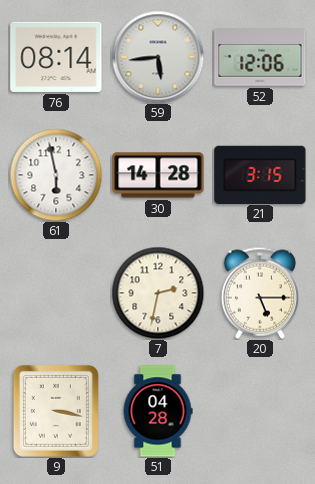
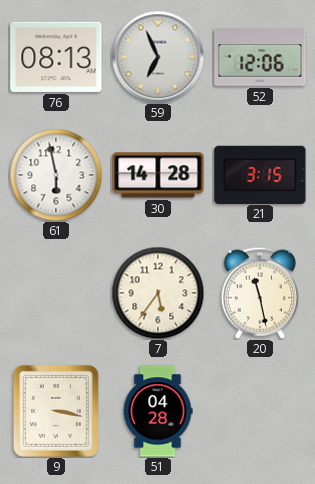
76: 08:14 -> 08:13
59: 5:44 -> 6:56
7: 2:32 -> 5:36
20: 5:15 -> 11:28
